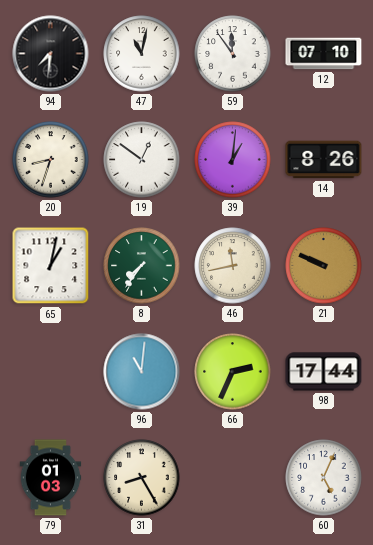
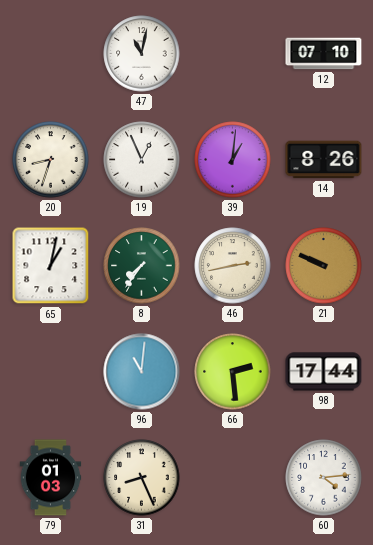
94: 7:31 -> none
59: 11:54 -> none
19: 12:51 -> 12:56
46: 11:43 -> 2:43
66: 2:34 -> 2:29
31: 8:25 -> 8:26
60: 5:04 -> 4:14
